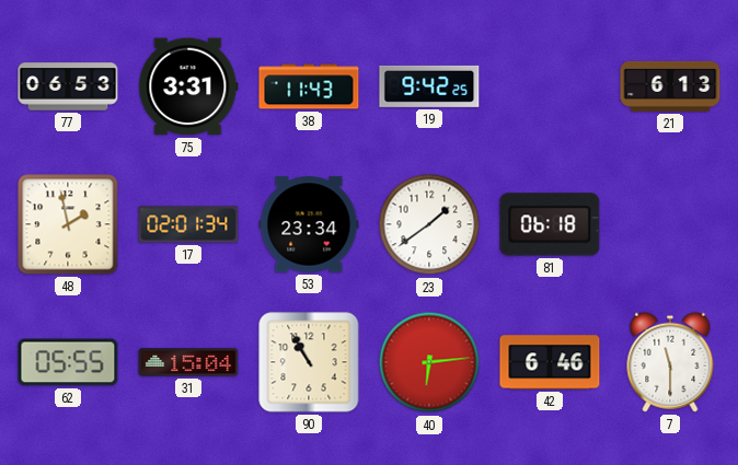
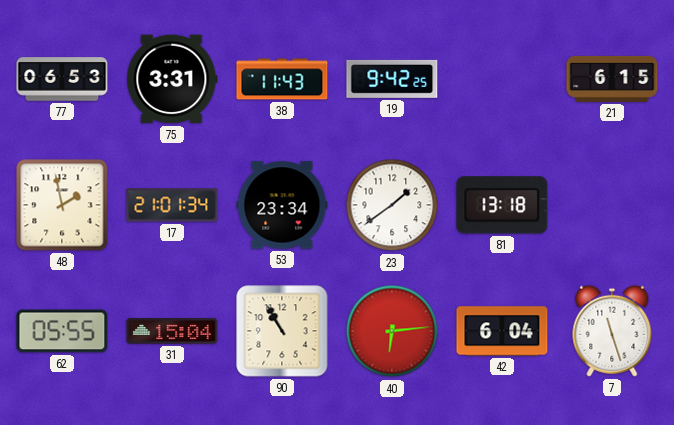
21: 6:13 -> 6:15
17: 02:01 -> 21:01
81: 06:18 -> 13:18
42: 6:46 -> 6:04
7: 11:30 -> 11:27
